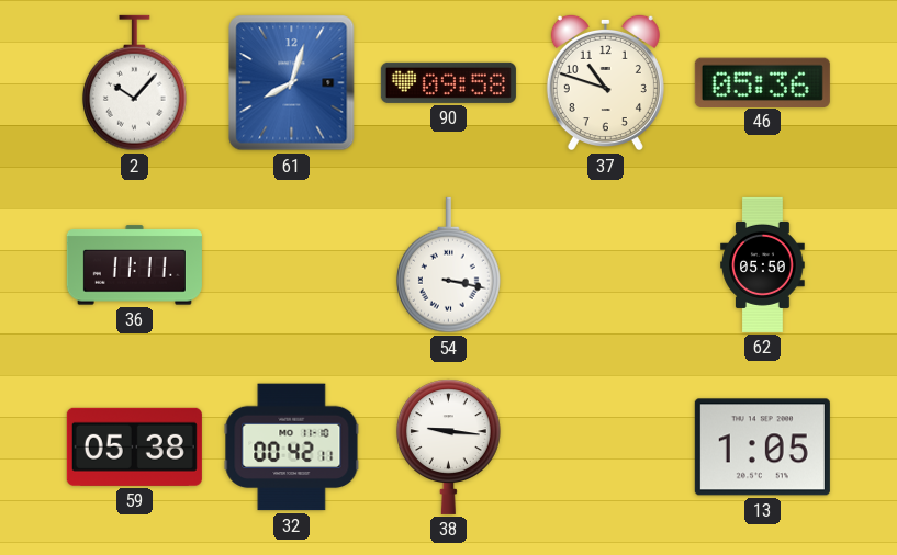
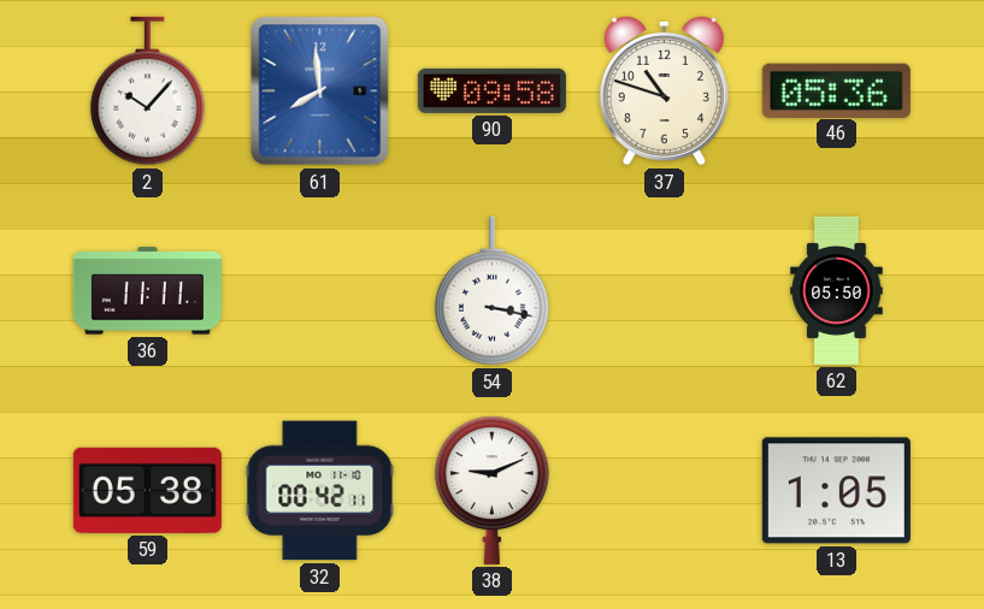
61: 8:03 -> 7:59
38: 9:16 -> 9:11
